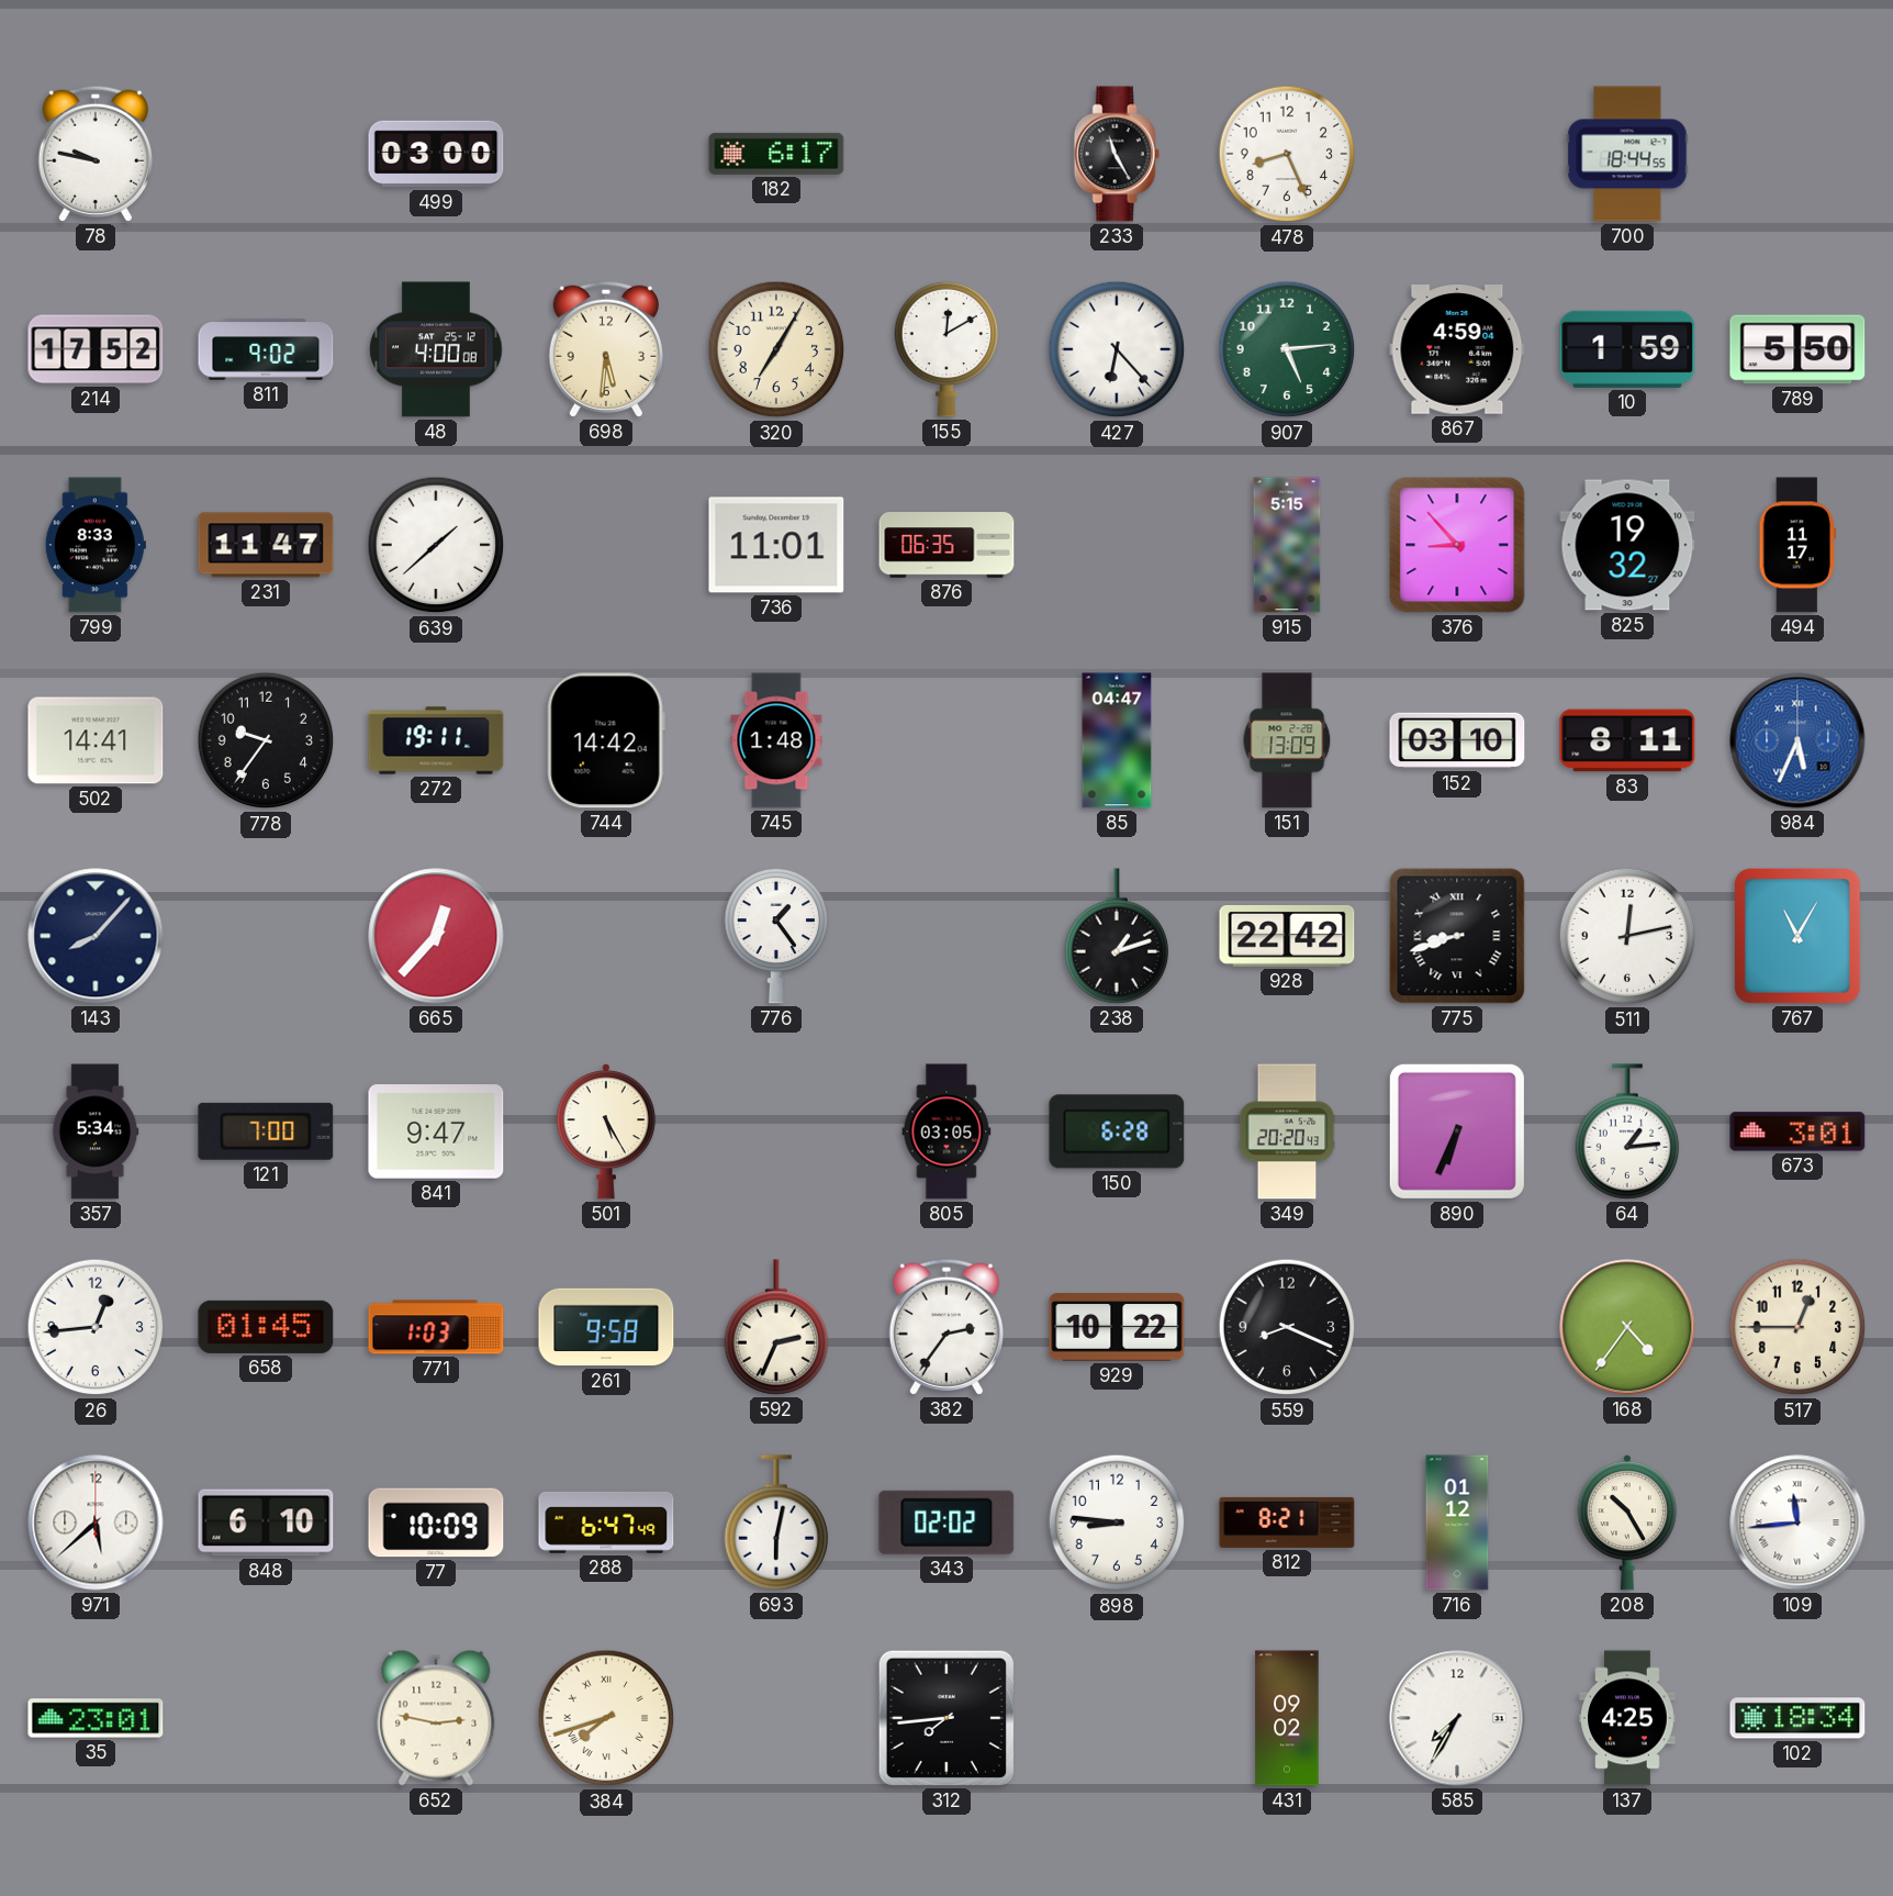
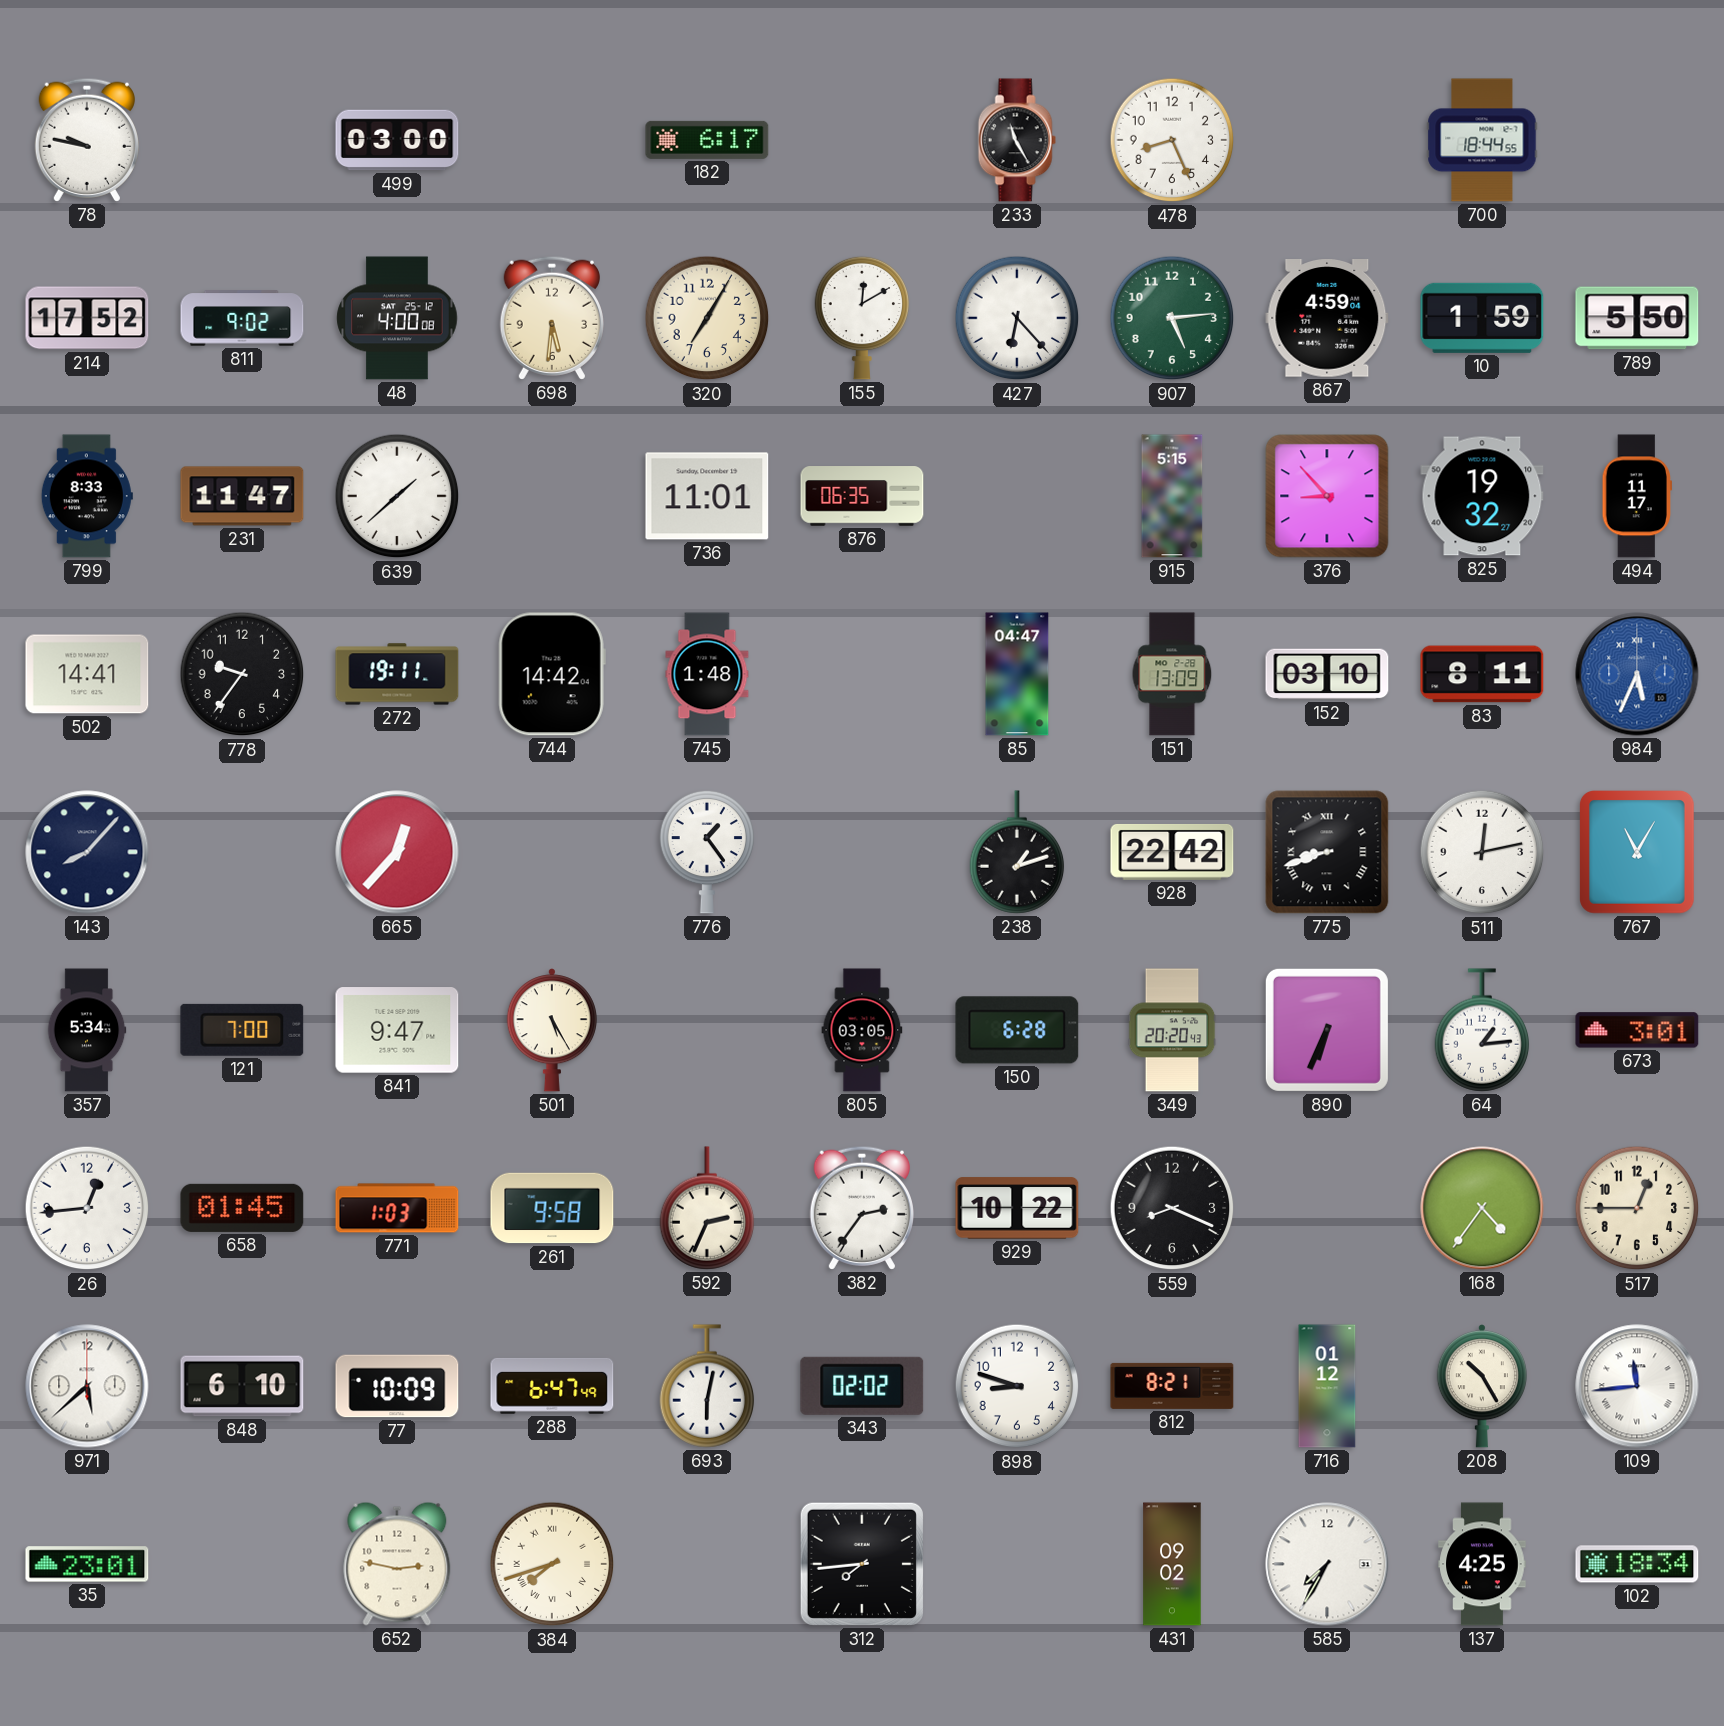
898: 8:46 -> 8:48
